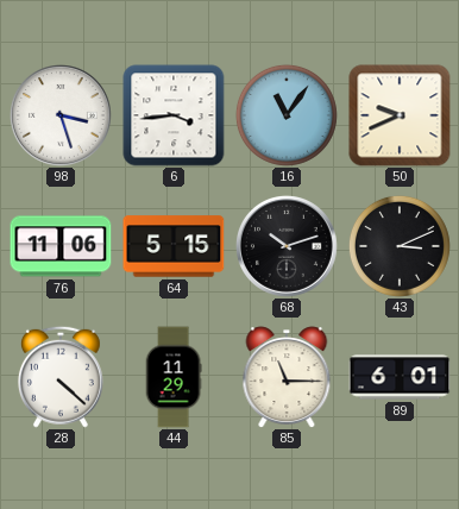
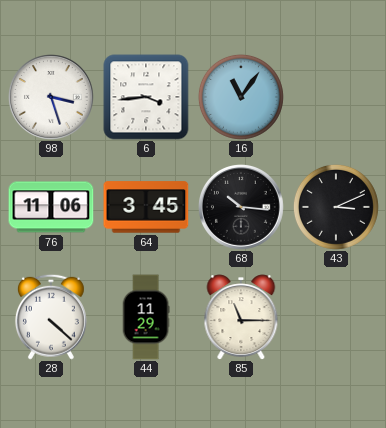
50: 9:41 -> none
64: 5:15 -> 3:45
68: 10:12 -> 10:16
89: 6:01 -> none
